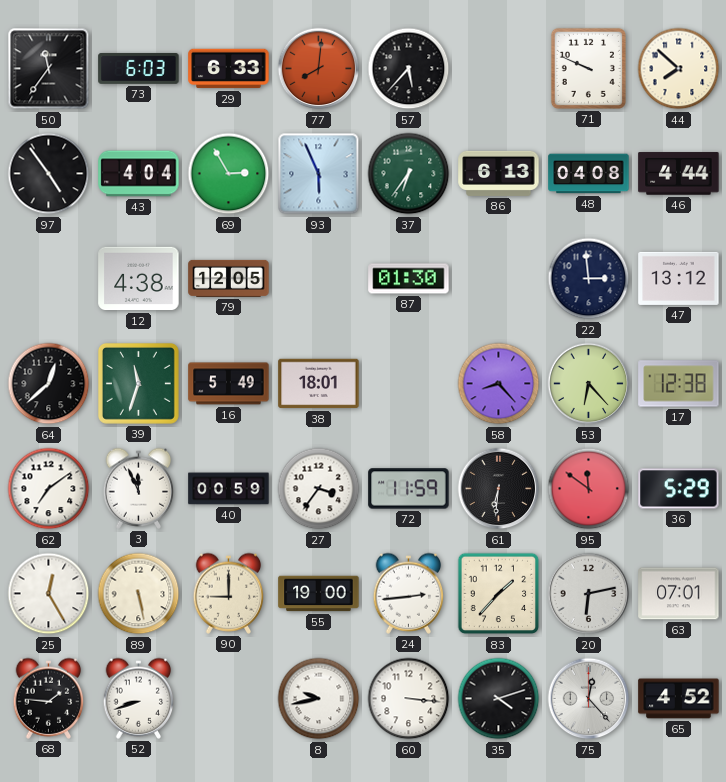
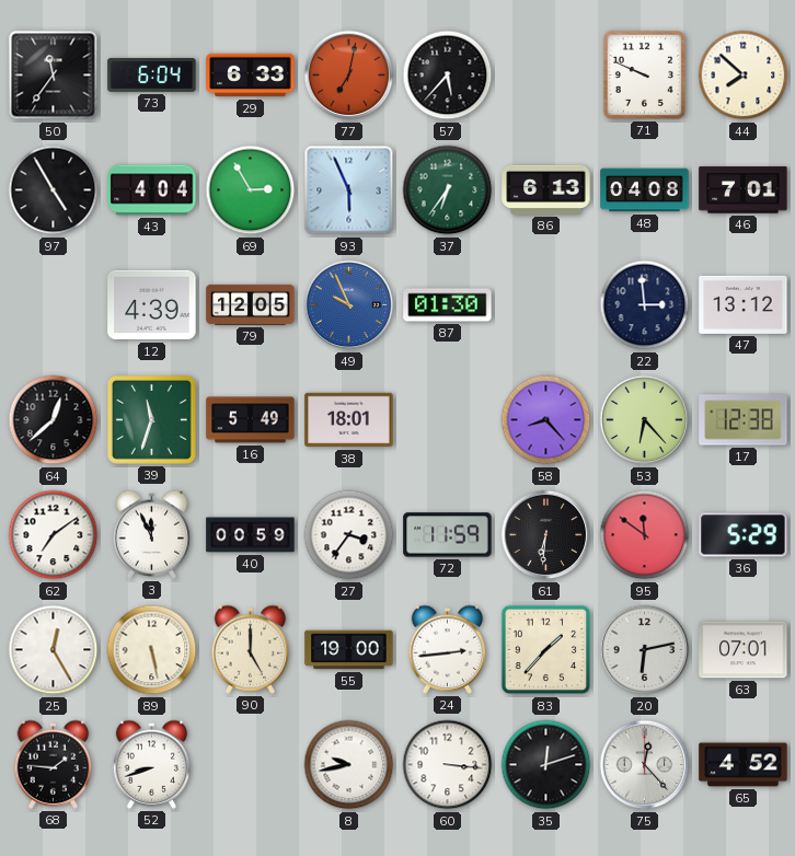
73: 6:03 -> 6:04
77: 8:01 -> 7:02
97: 4:54 -> 4:55
46: 4:44 -> 7:01
12: 4:38 -> 4:39
49: none -> 9:56
90: 9:00 -> 5:00
35: 4:12 -> 12:12
